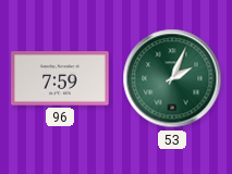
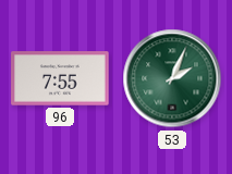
96: 7:59 -> 7:55
